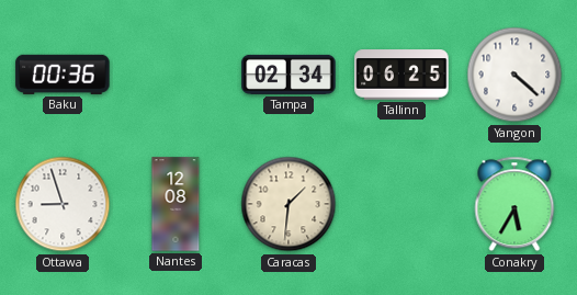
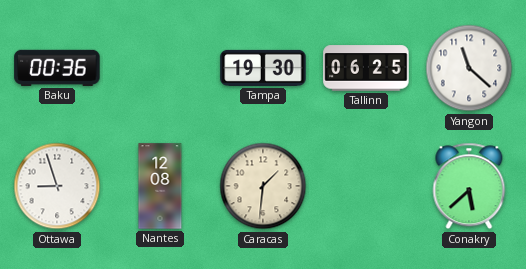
Tampa: 02:34 -> 19:30
Yangon: 4:22 -> 11:22
Conakry: 5:35 -> 5:38
